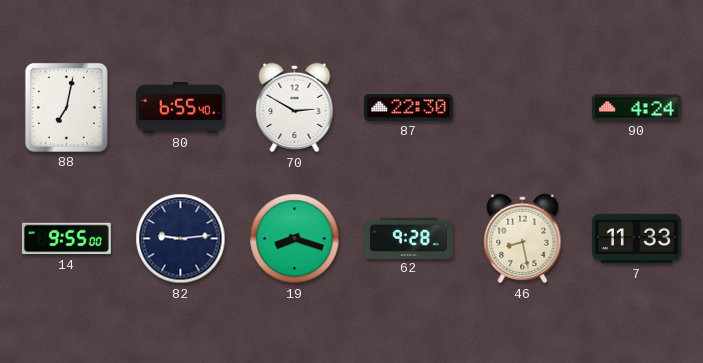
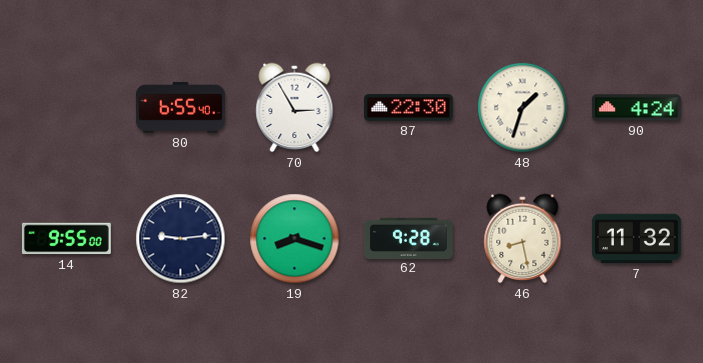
88: 7:02 -> none
70: 2:50 -> 2:55
48: none -> 1:33
7: 11:33 -> 11:32
